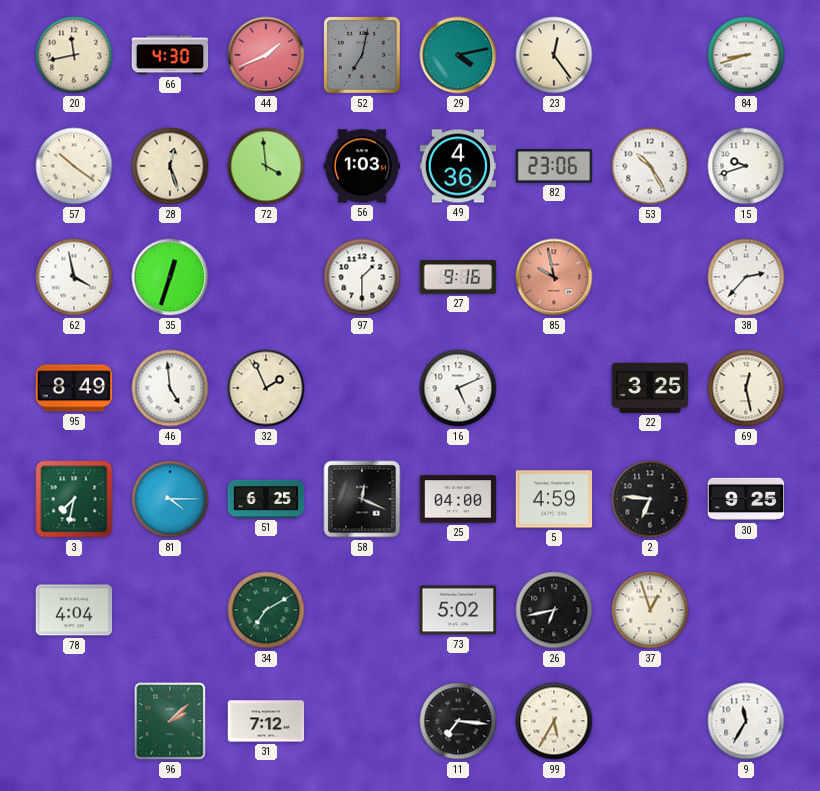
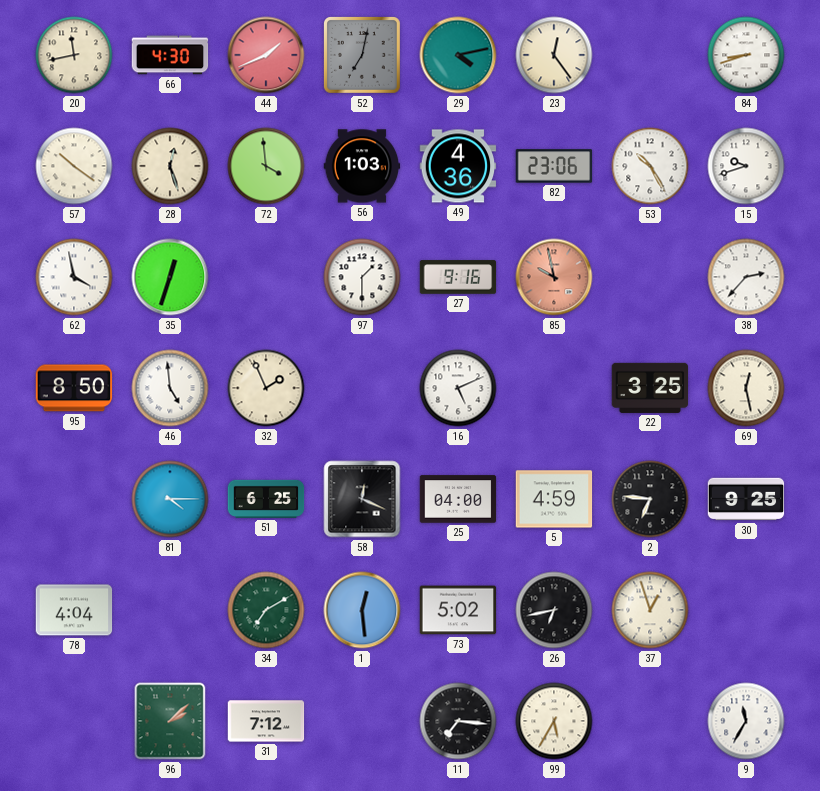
95: 8:49 -> 8:50
3: 7:32 -> none
1: none -> 12:29
